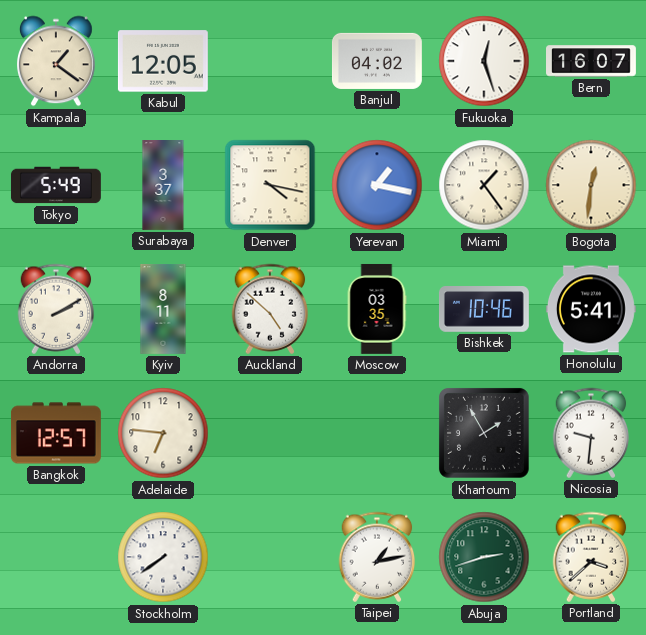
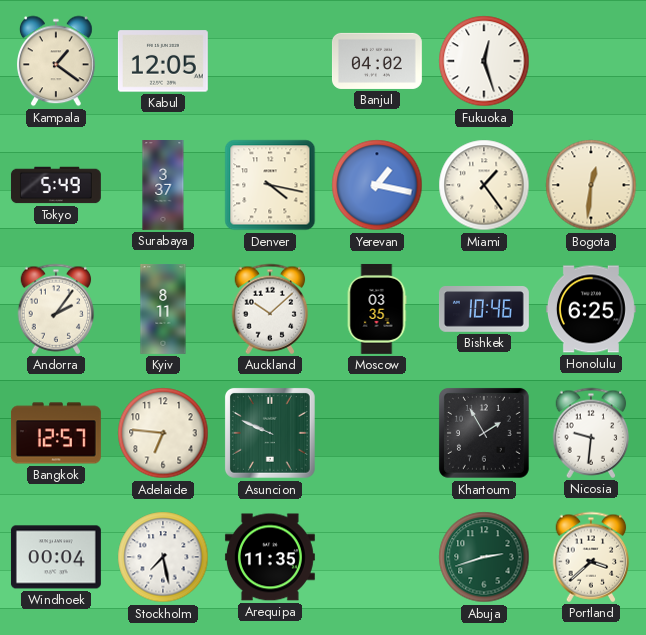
Bern: 16:07 -> none
Andorra: 2:10 -> 2:06
Auckland: 4:52 -> 10:08
Honolulu: 5:41 -> 6:25
Asuncion: none -> 9:49
Windhoek: none -> 00:04
Stockholm: 7:39 -> 7:28
Arequipa: none -> 11:35
Taipei: 1:13 -> none
